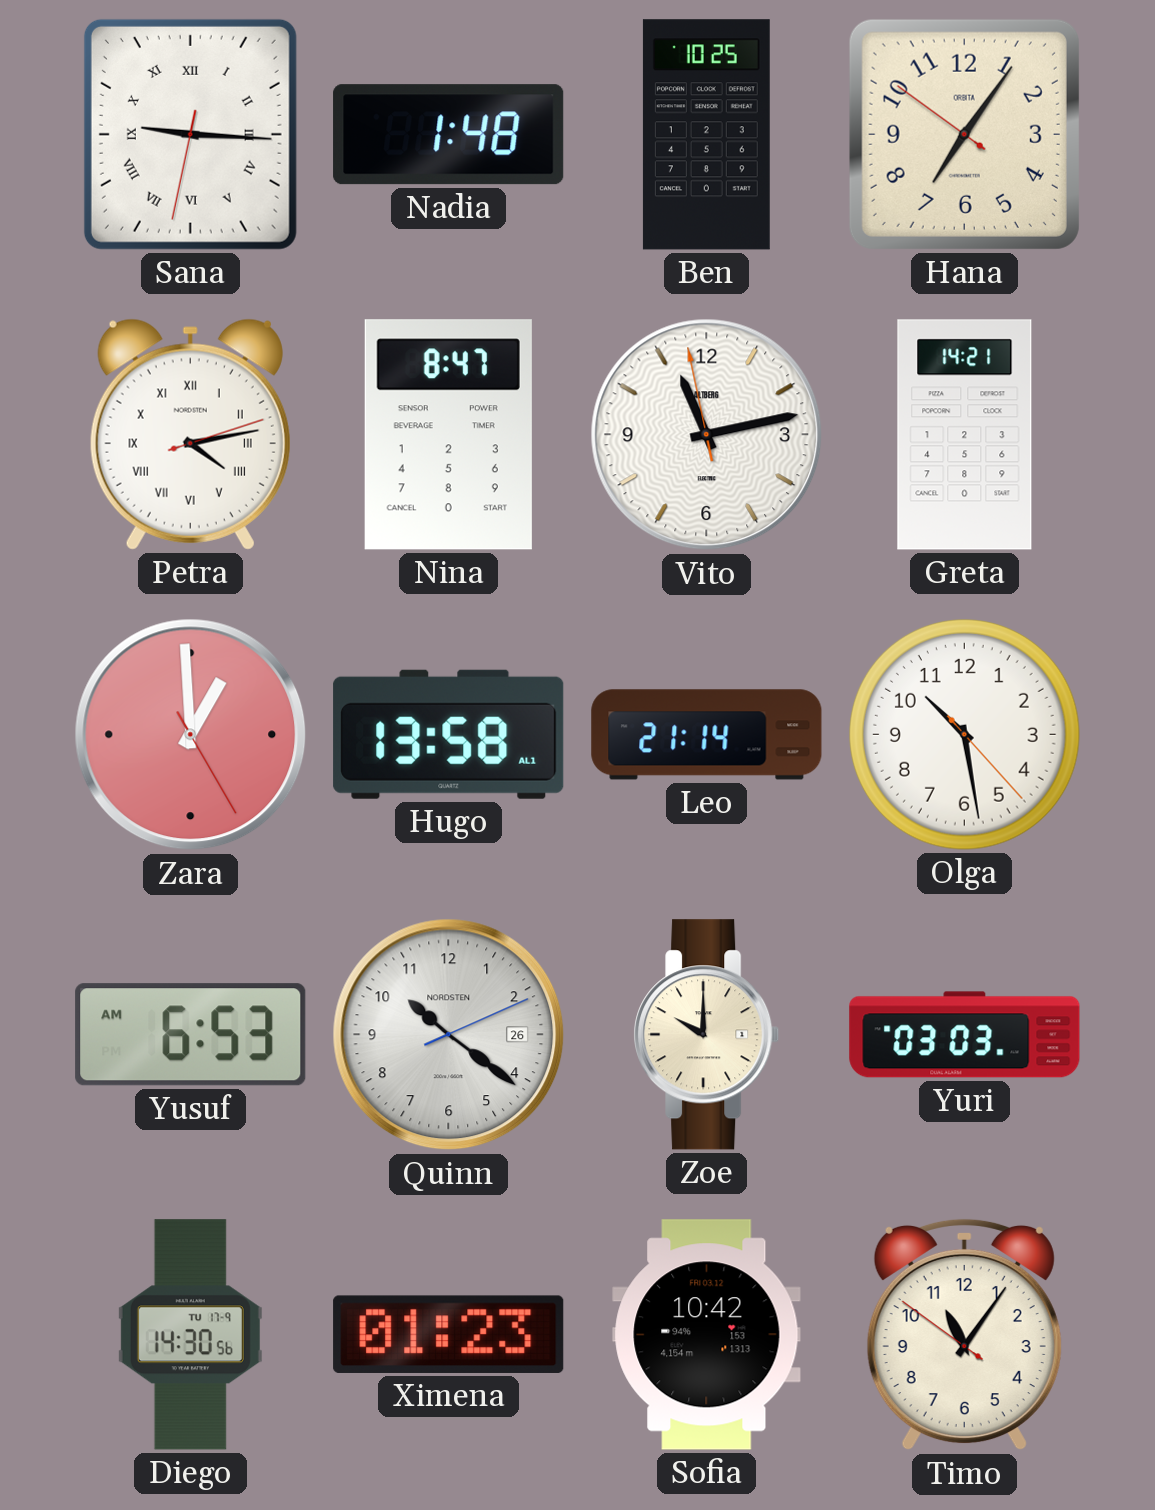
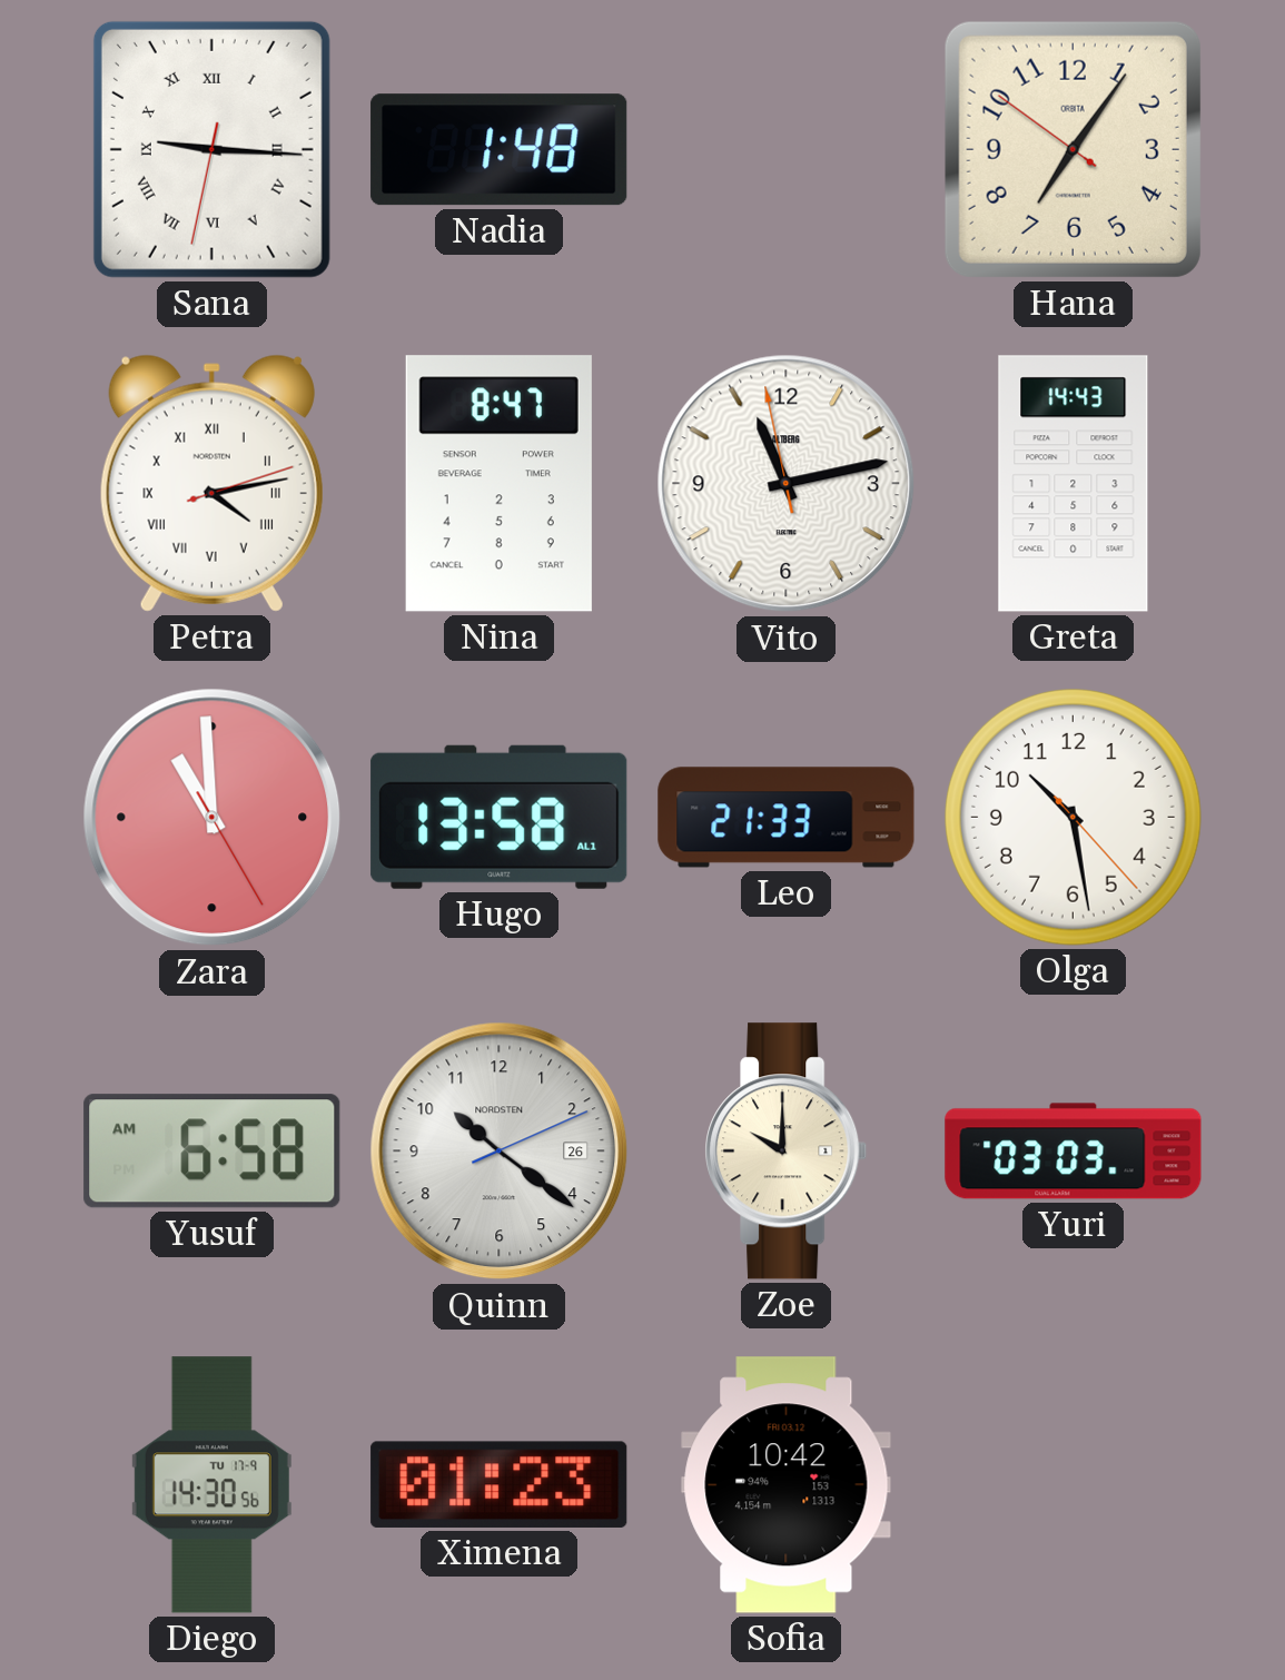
Ben: 10:25 -> none
Greta: 14:21 -> 14:43
Zara: 12:59 -> 10:59
Leo: 21:14 -> 21:33
Yusuf: 6:53 -> 6:58
Timo: 11:05 -> none
